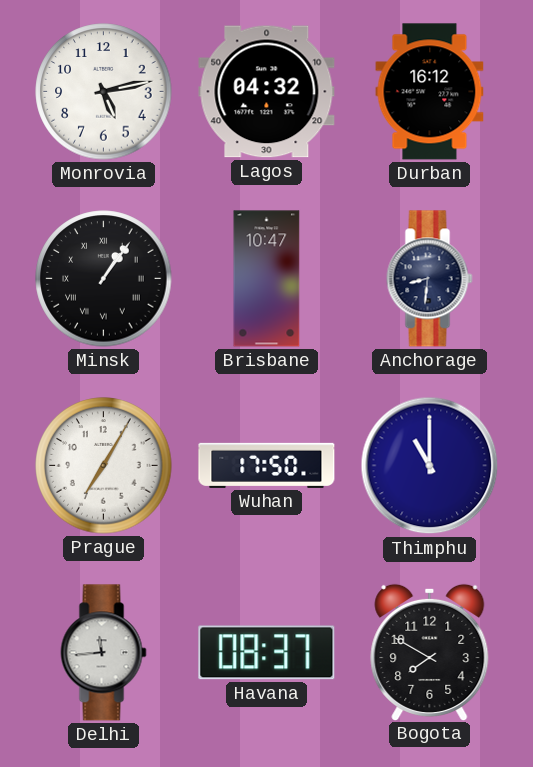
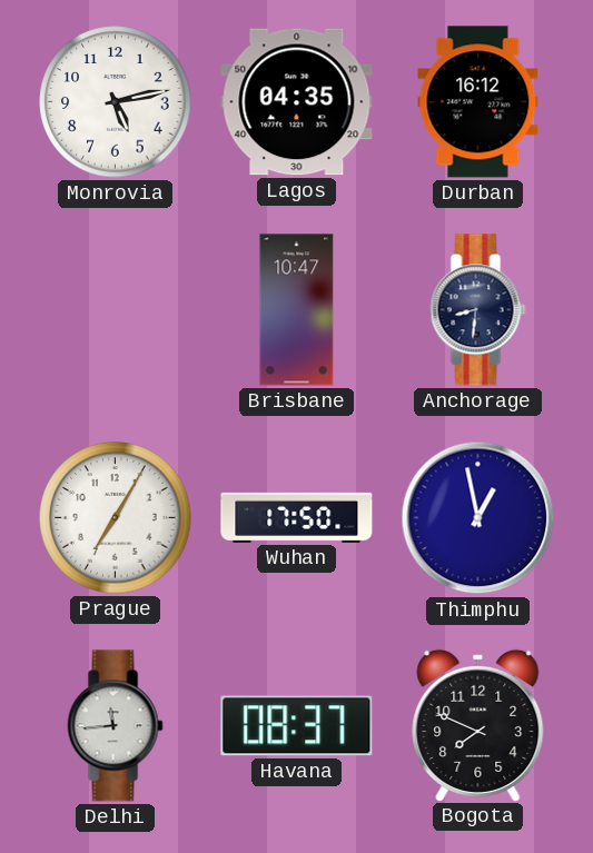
Lagos: 04:32 -> 04:35
Minsk: 1:06 -> none
Thimphu: 11:00 -> 12:58
Bogota: 7:50 -> 7:49
